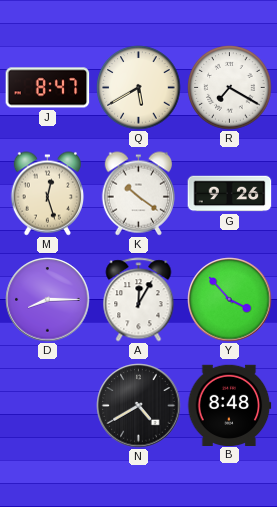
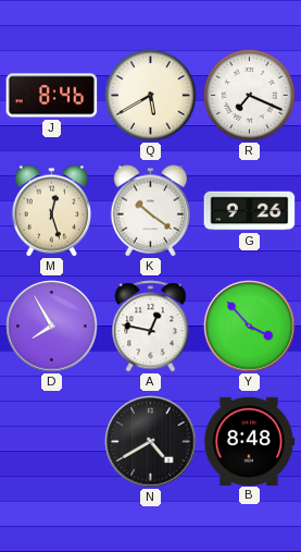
J: 8:47 -> 8:46
R: 7:20 -> 7:19
D: 8:15 -> 7:55
A: 12:05 -> 12:47
